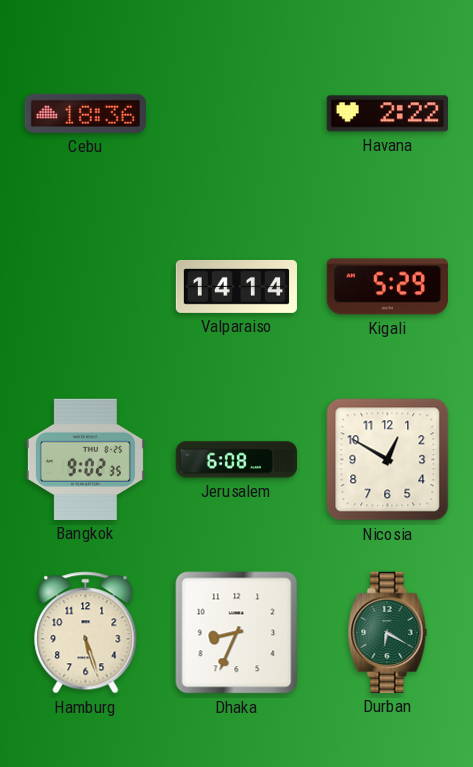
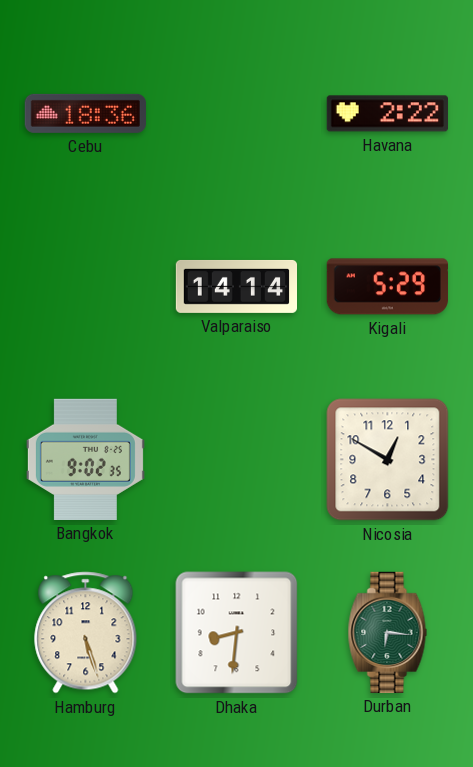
Jerusalem: 6:08 -> none
Dhaka: 8:34 -> 8:31
Durban: 6:20 -> 6:16
